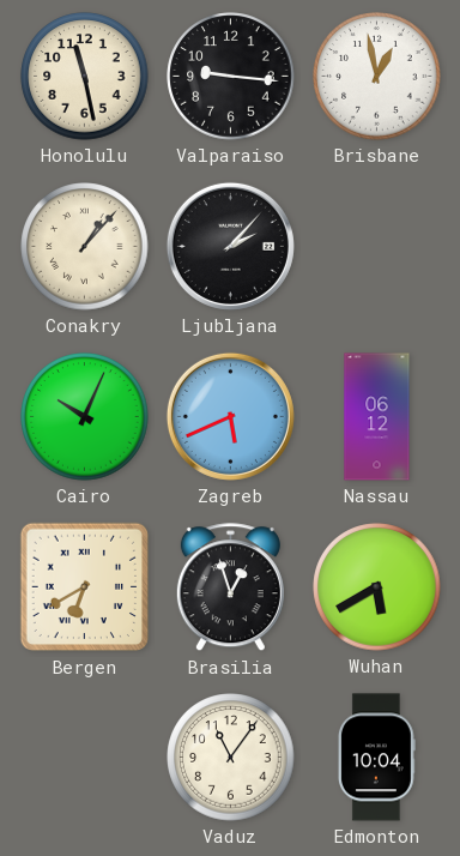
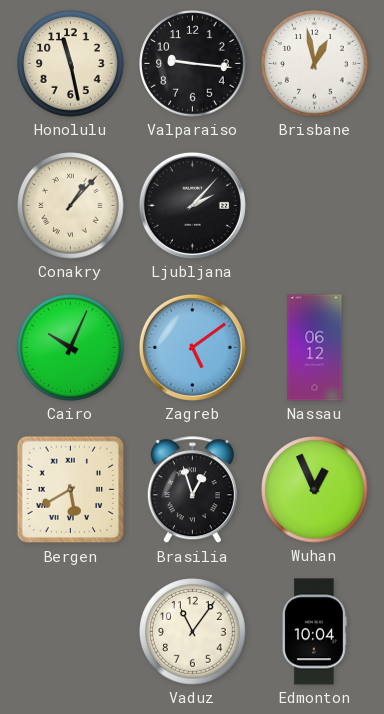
Zagreb: 5:41 -> 5:09
Bergen: 6:40 -> 5:40
Wuhan: 5:40 -> 12:56
